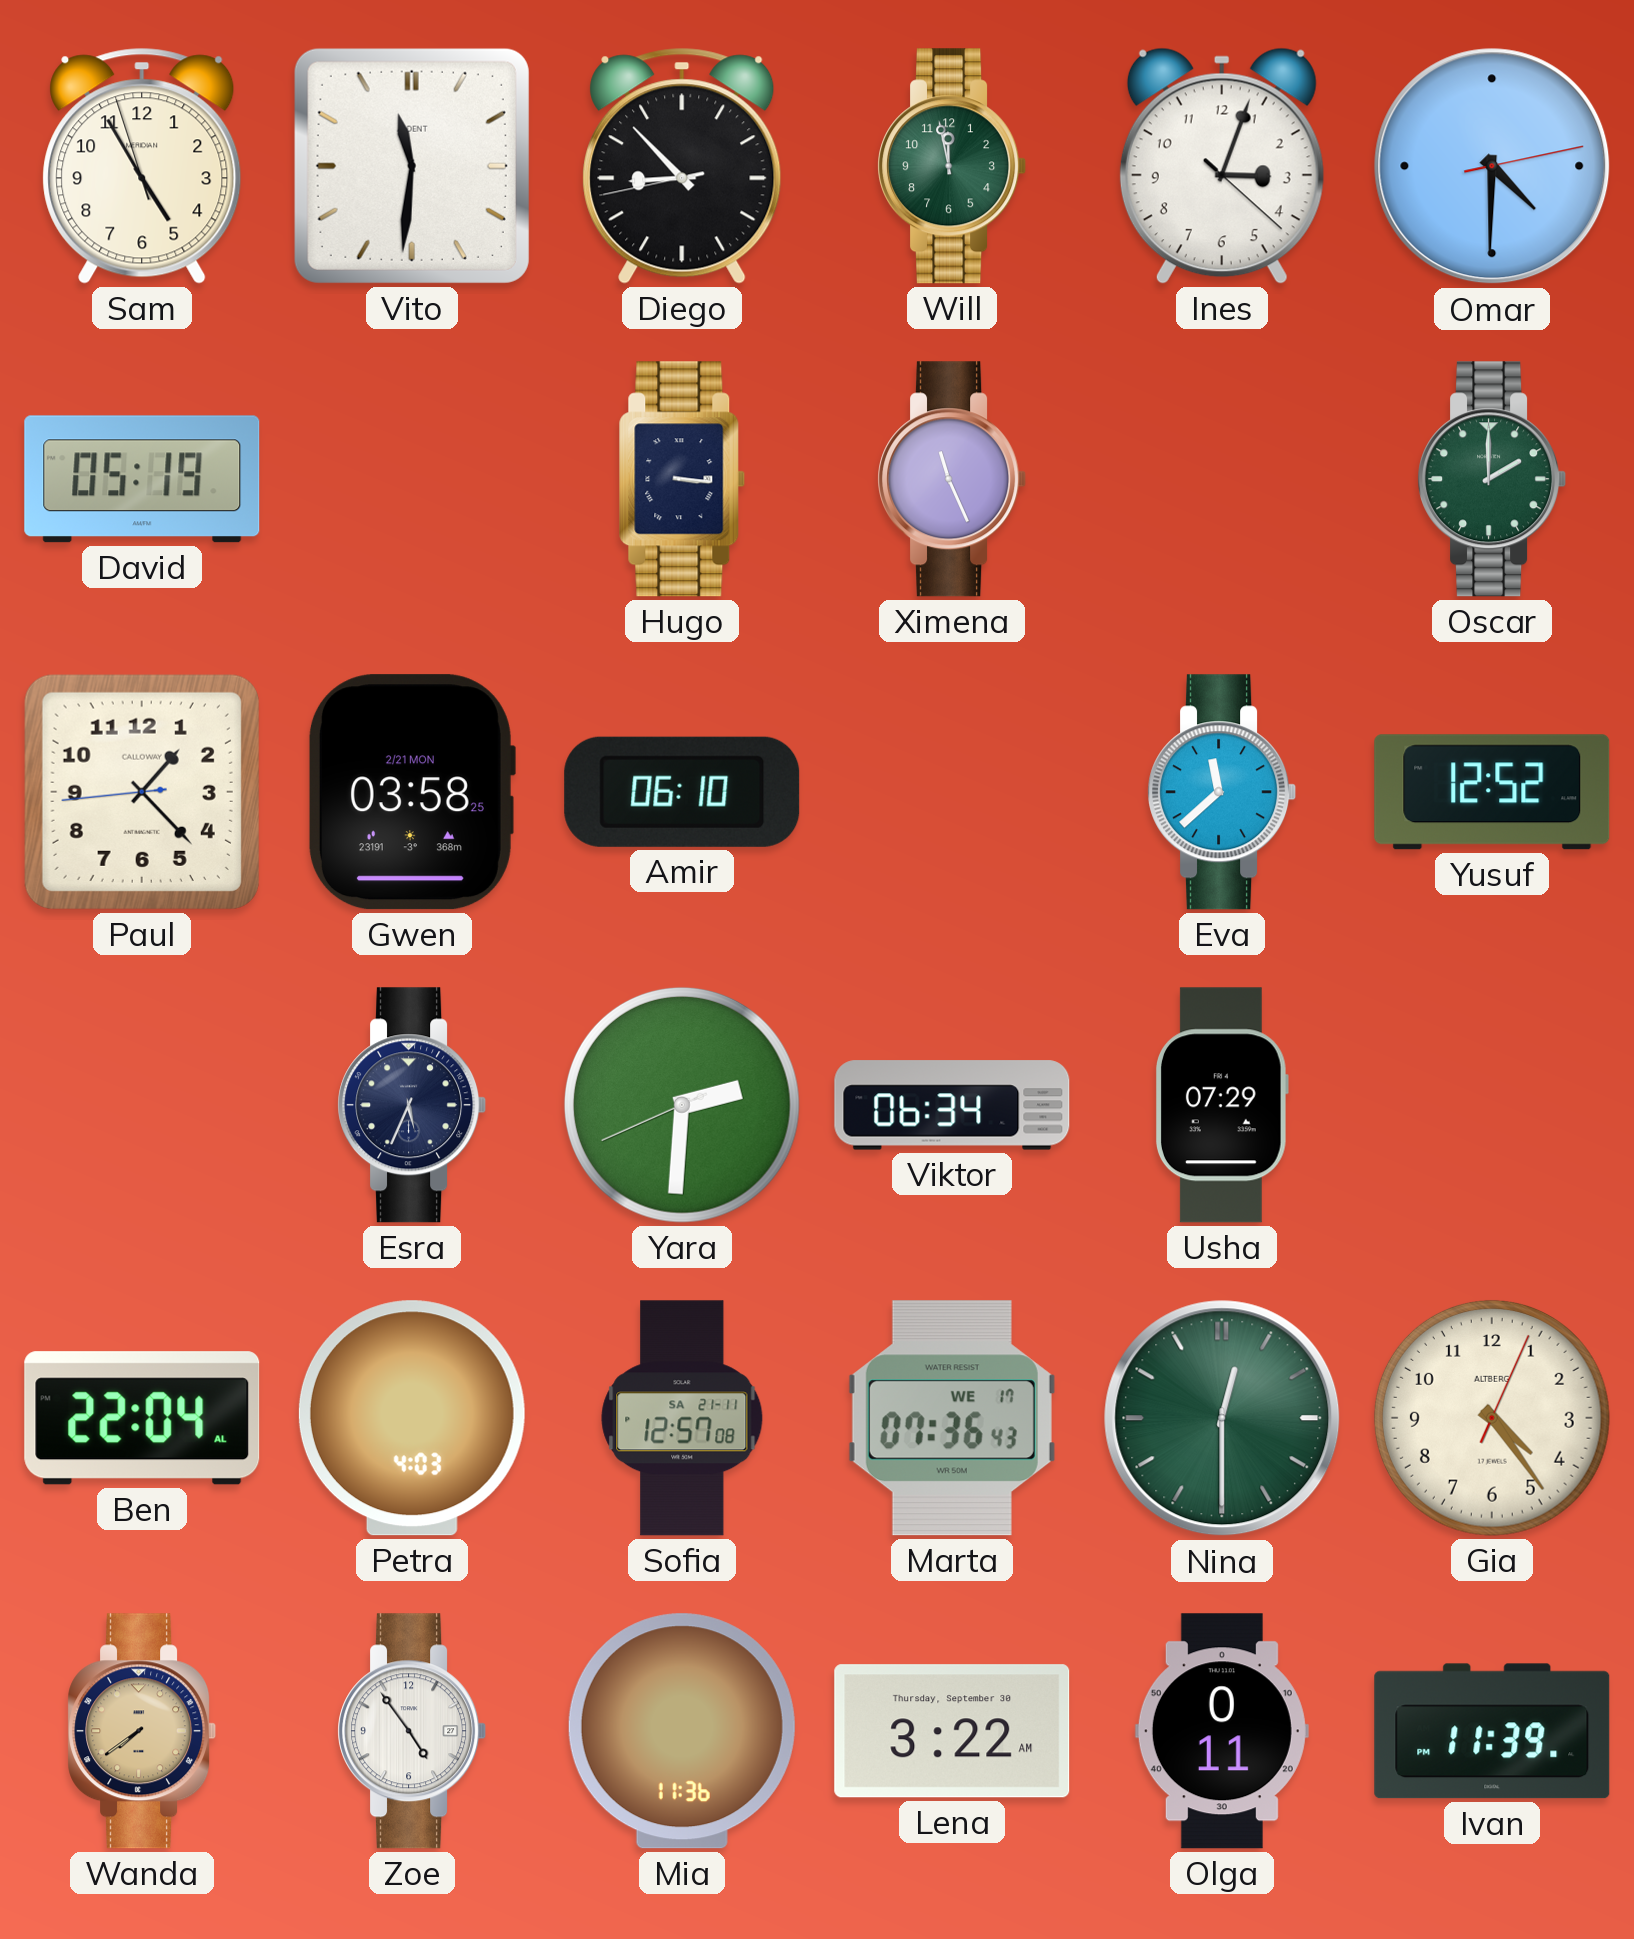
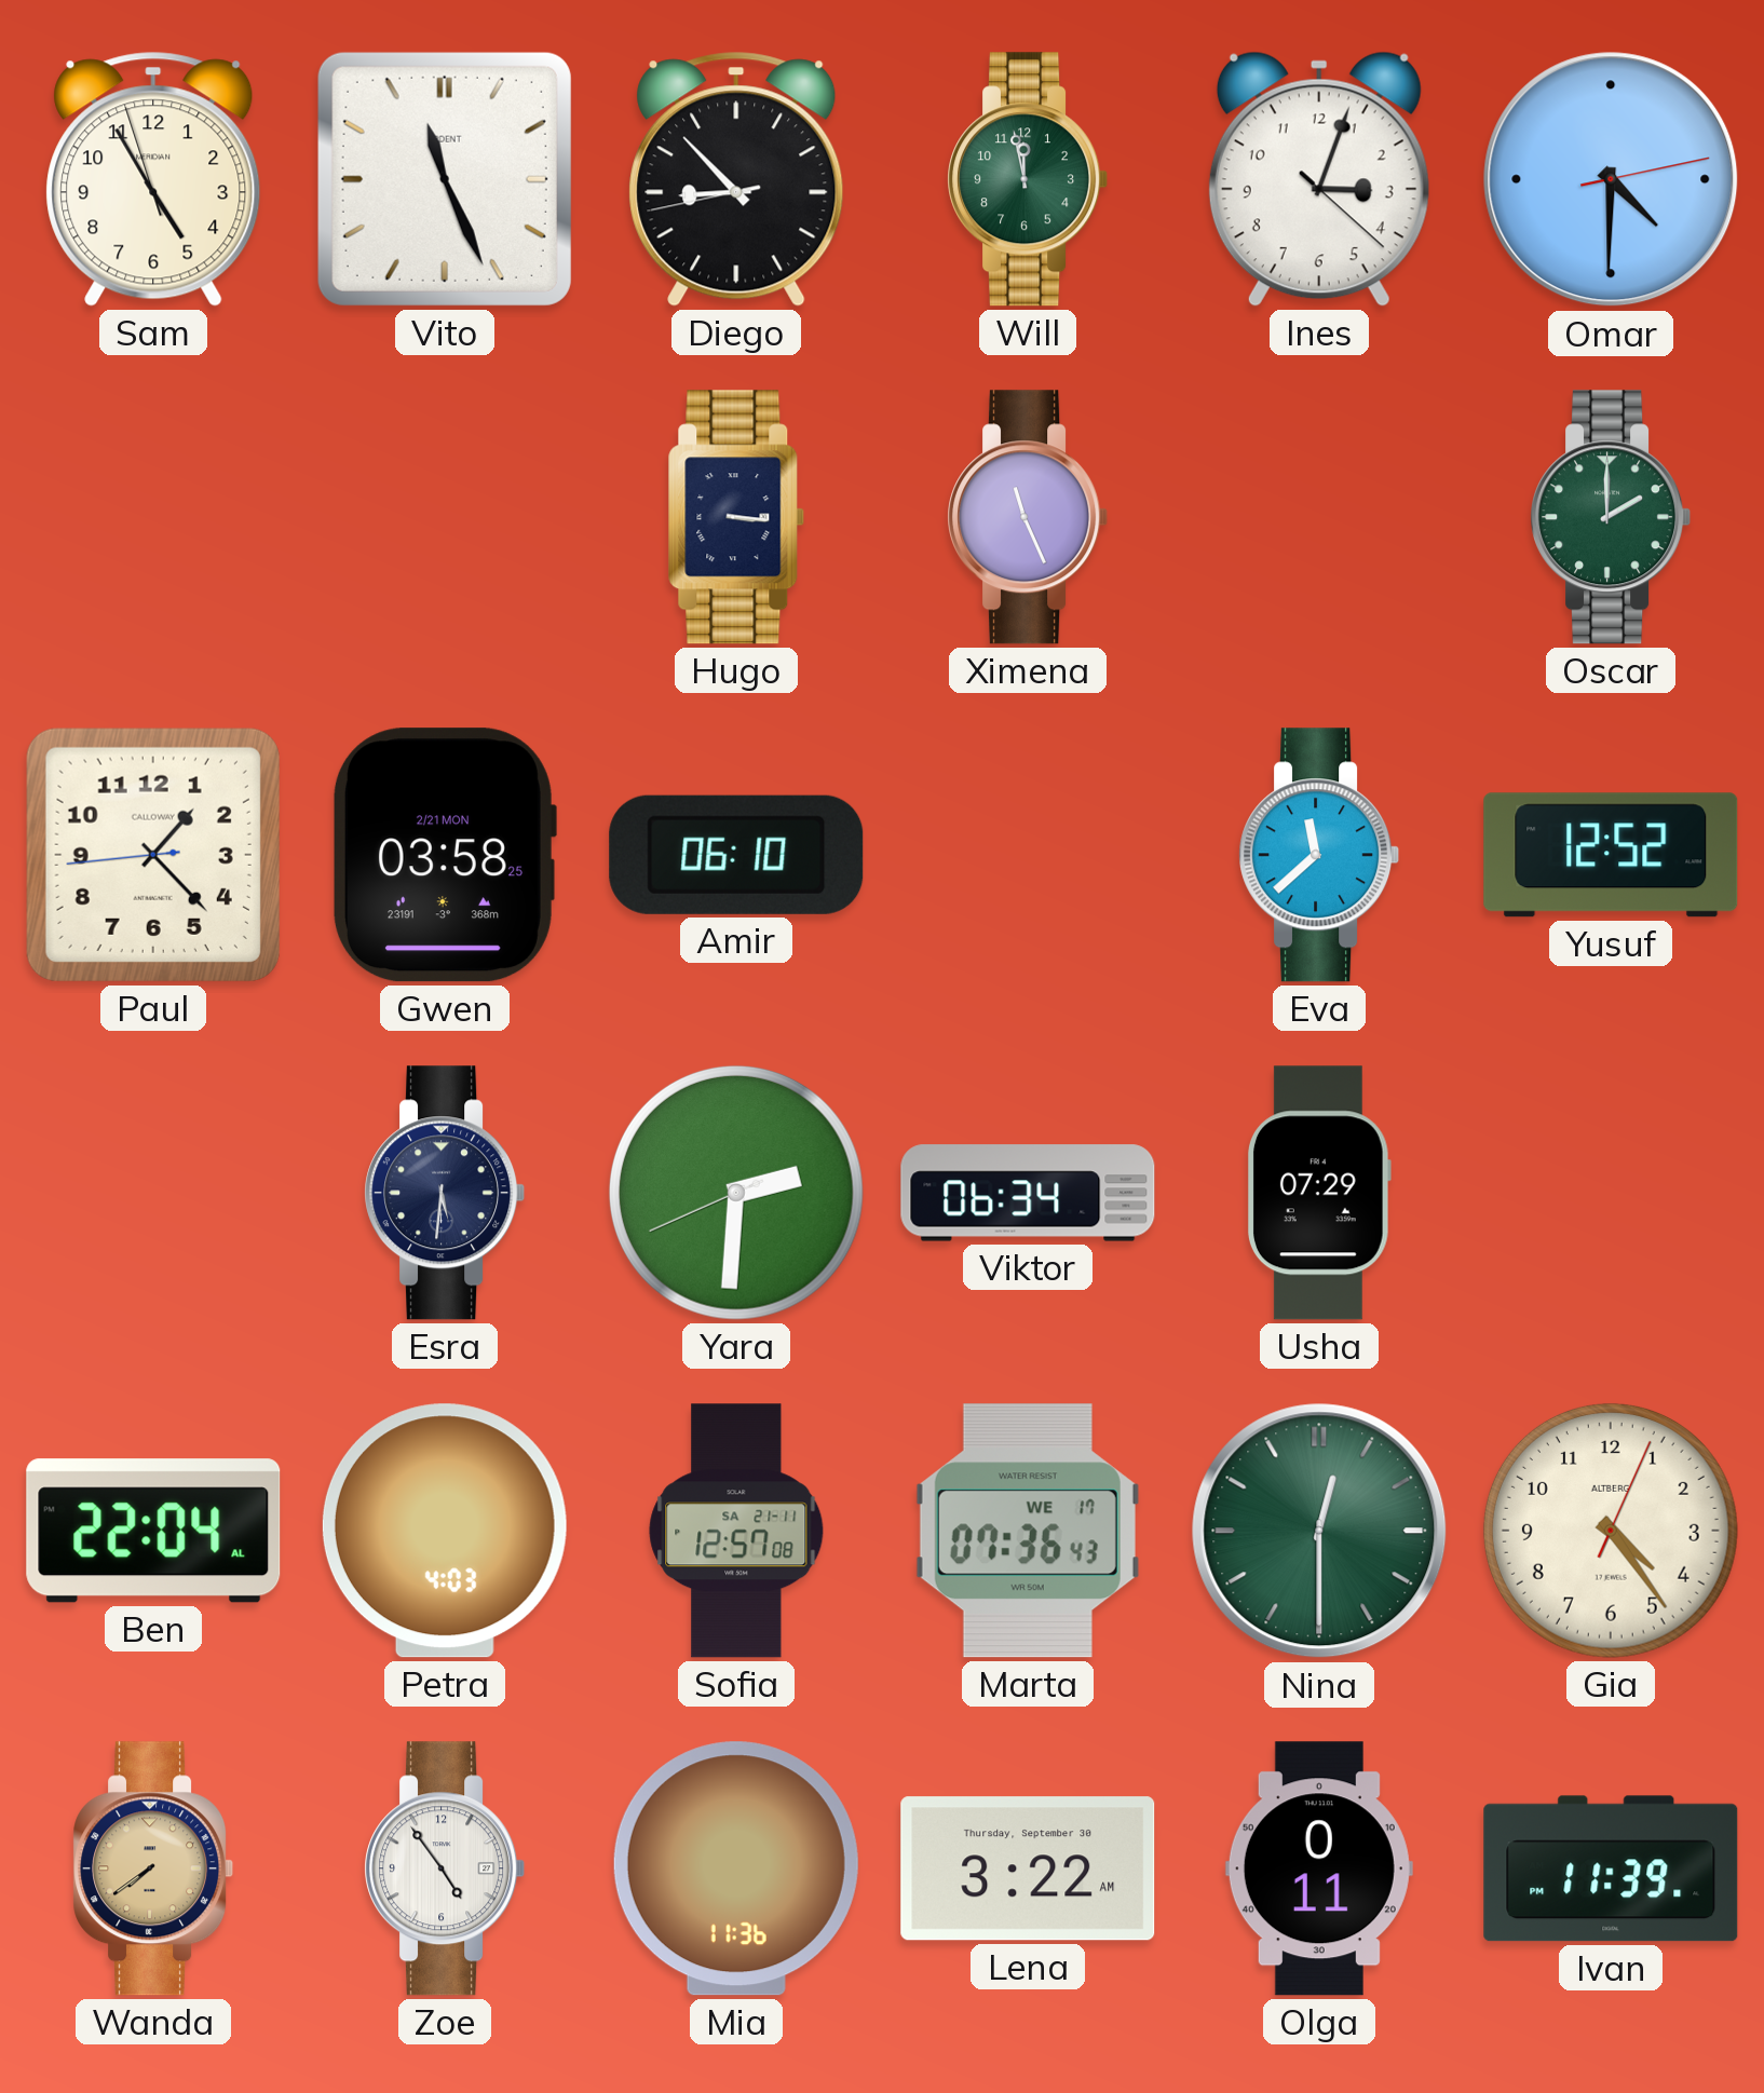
Vito: 11:31 -> 11:26
David: 05:19 -> none
Esra: 5:34 -> 5:31
